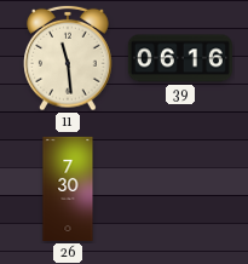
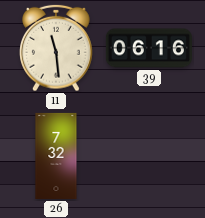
26: 7:30 -> 7:32
